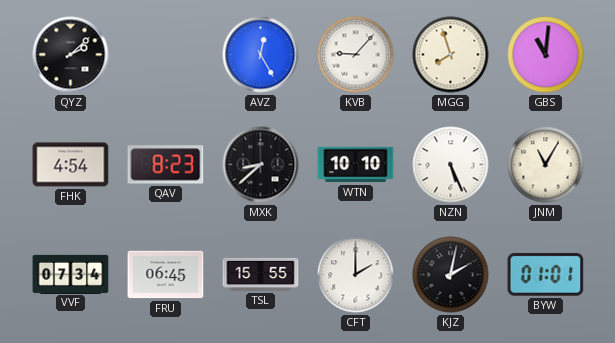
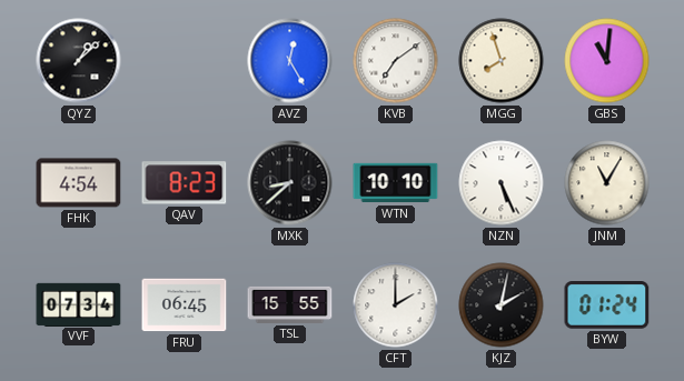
QYZ: 2:08 -> 1:08
KVB: 9:07 -> 7:09
BYW: 01:01 -> 01:24
